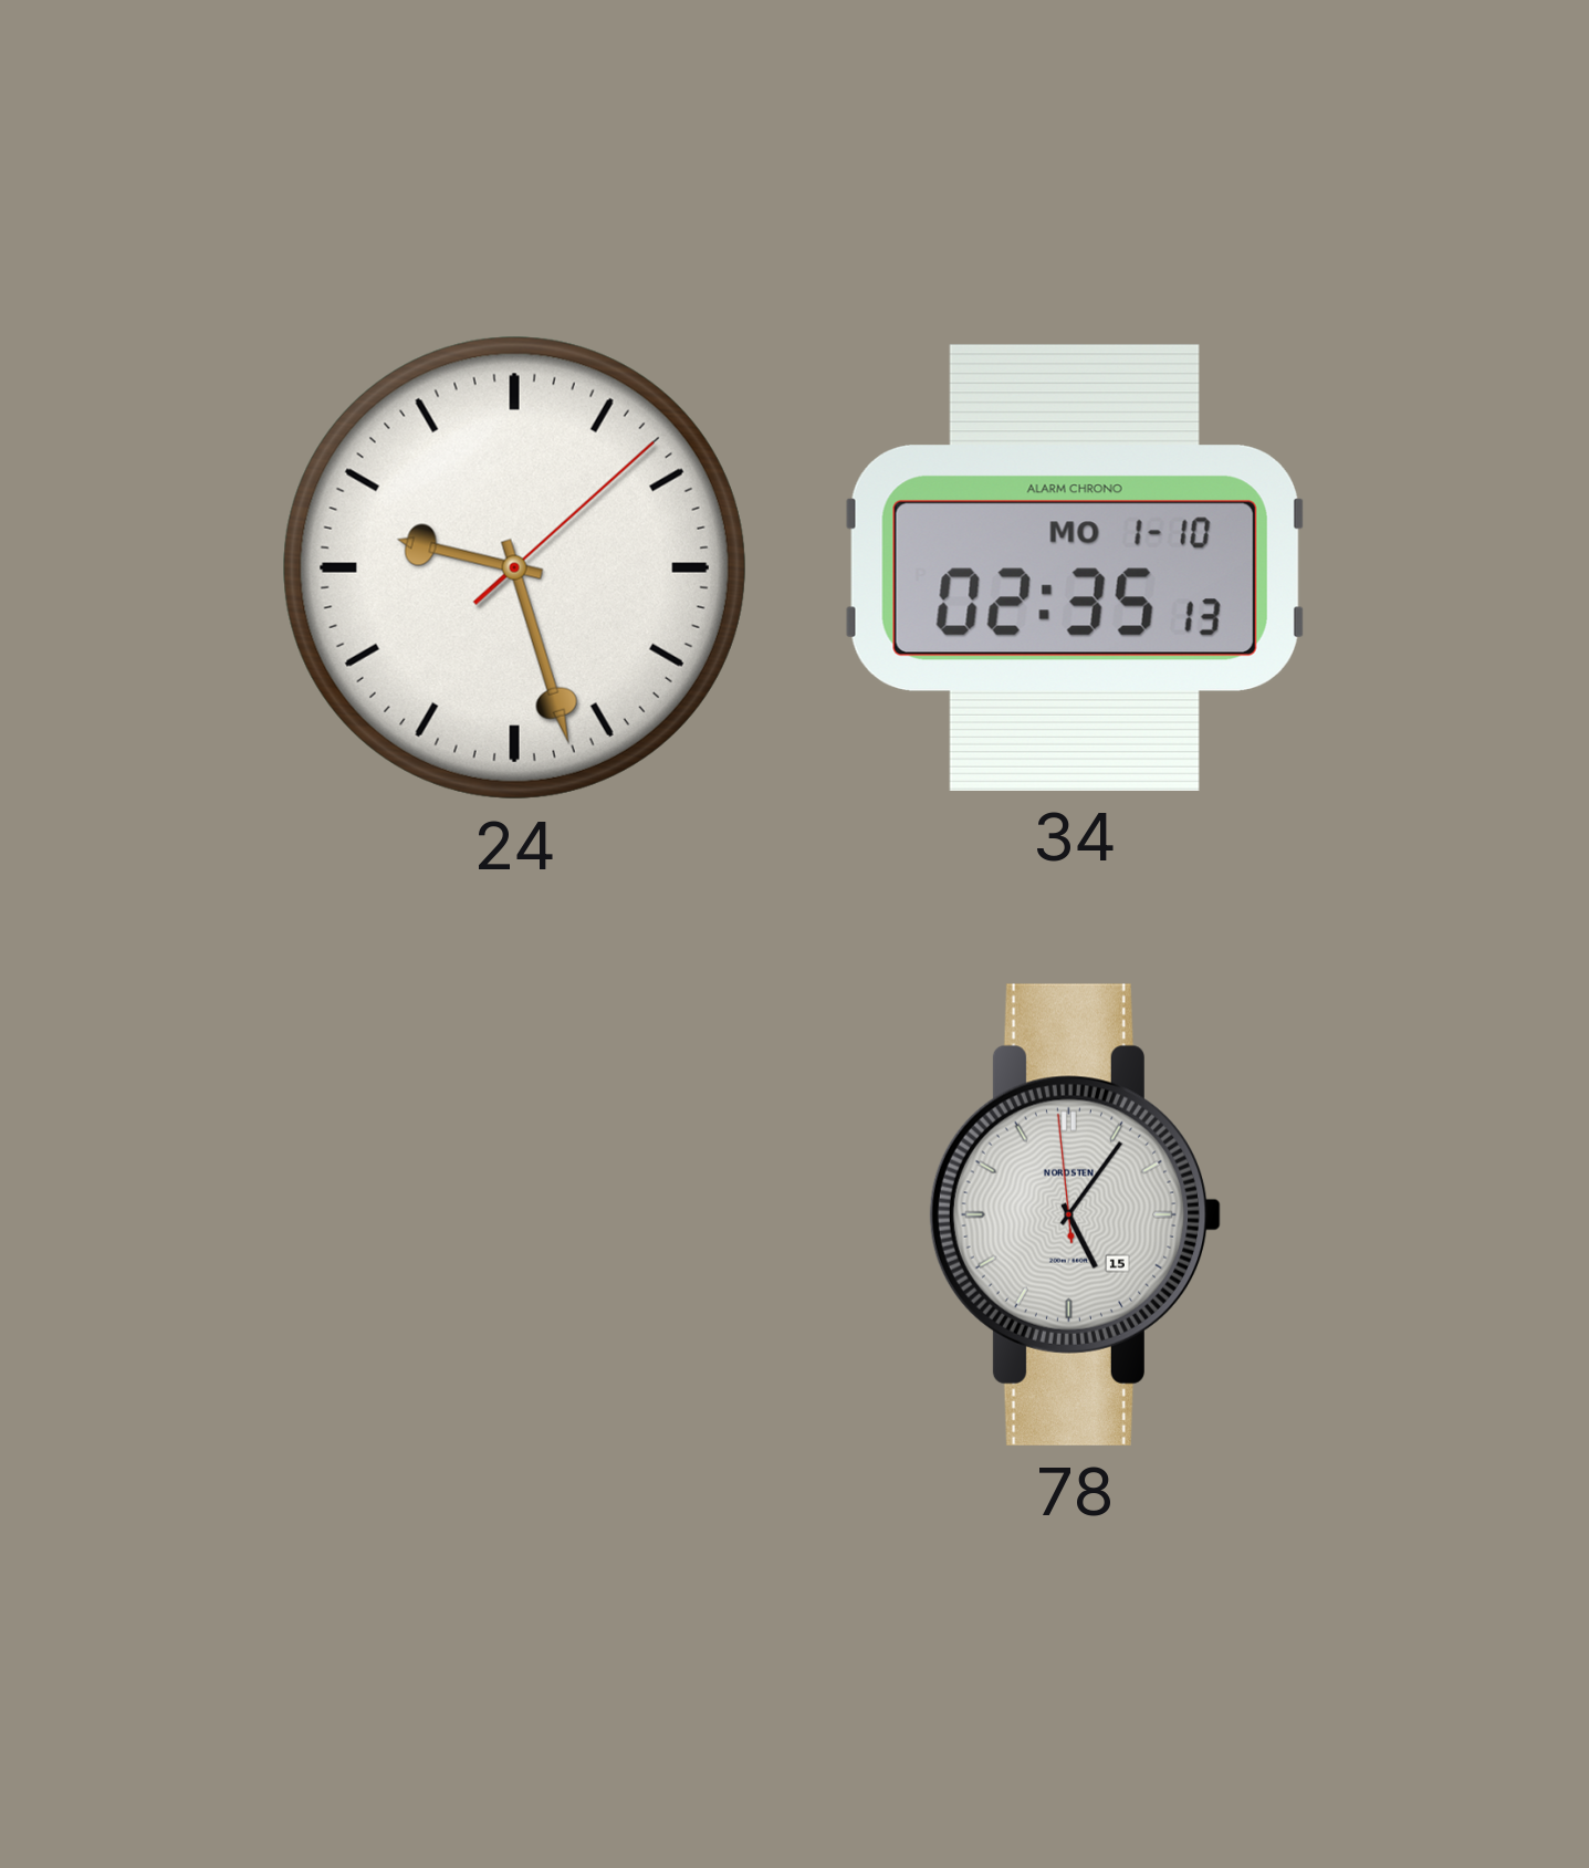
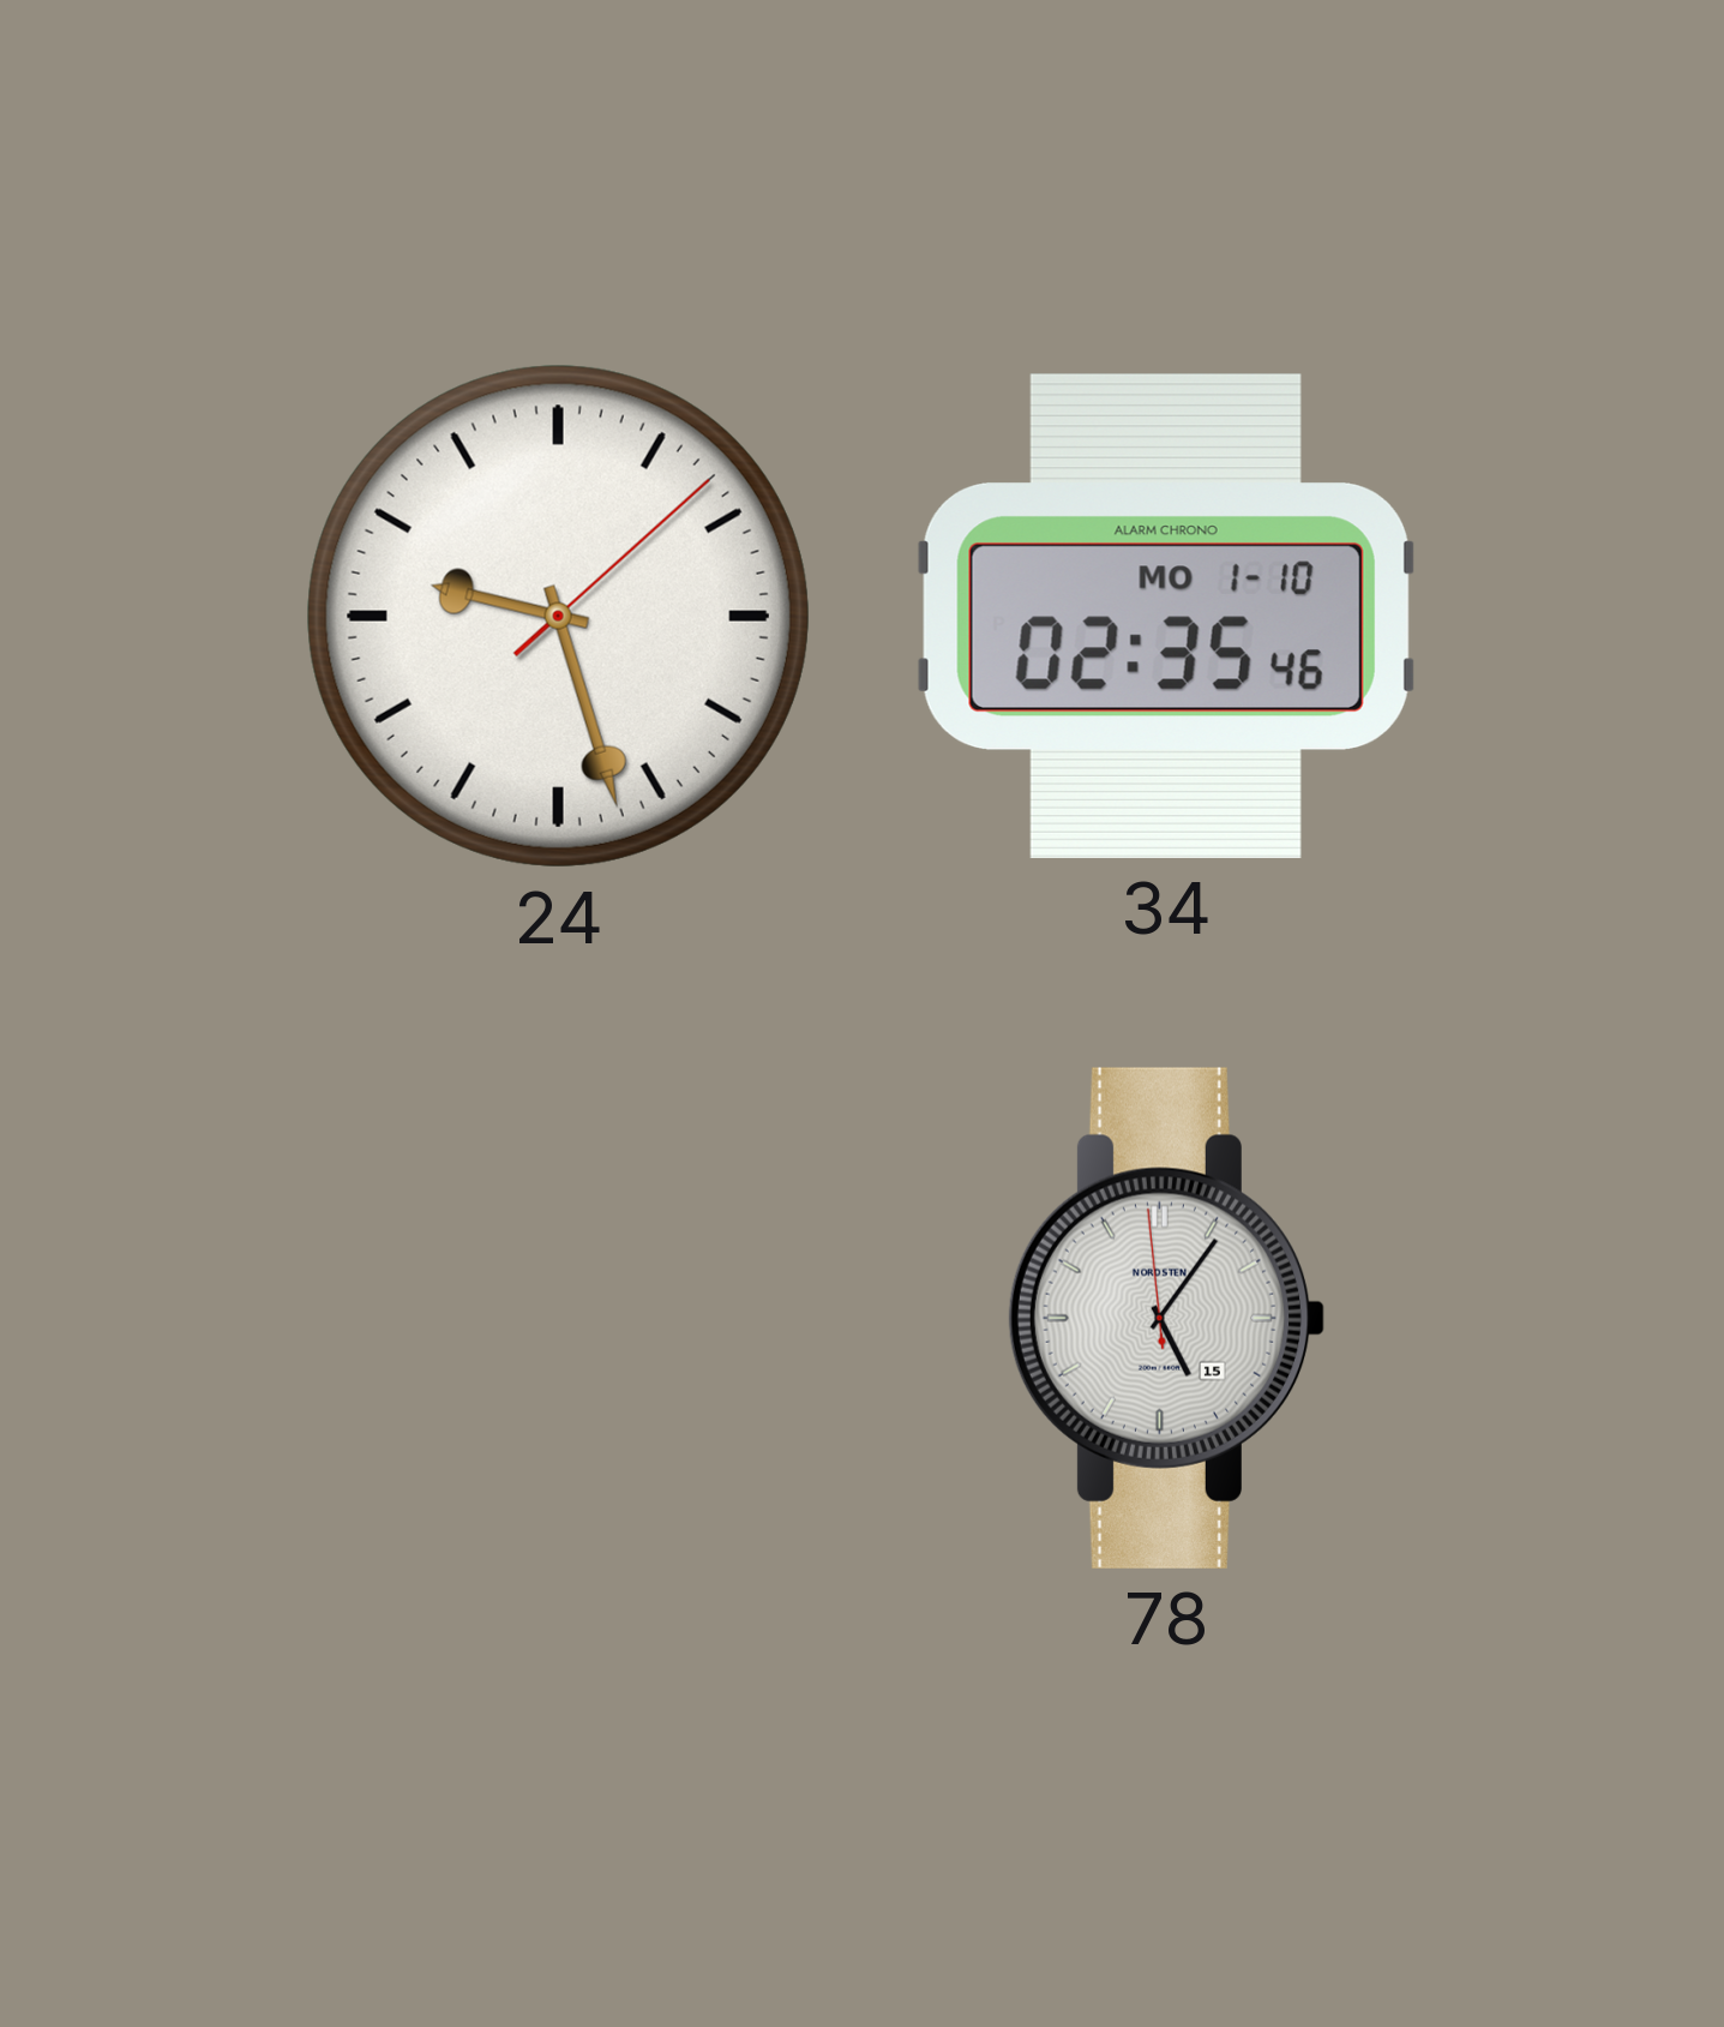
34: 02:35:13 -> 02:35:46
